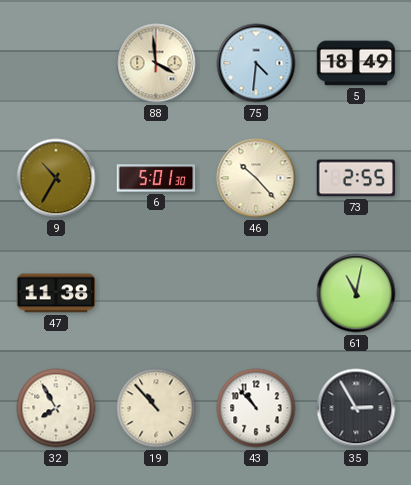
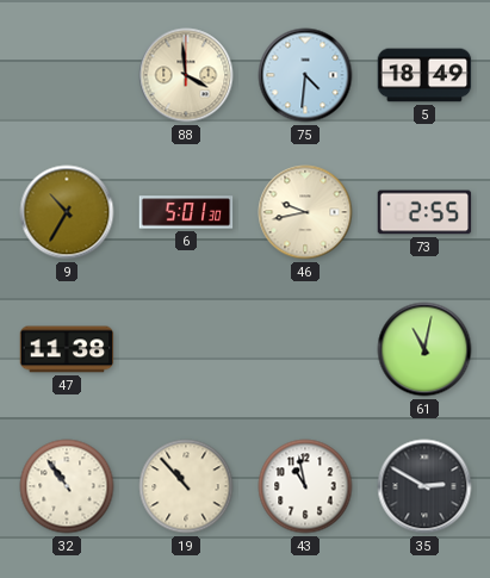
46: 10:23 -> 9:43
32: 7:55 -> 10:54
43: 10:53 -> 10:58
35: 2:55 -> 2:50
